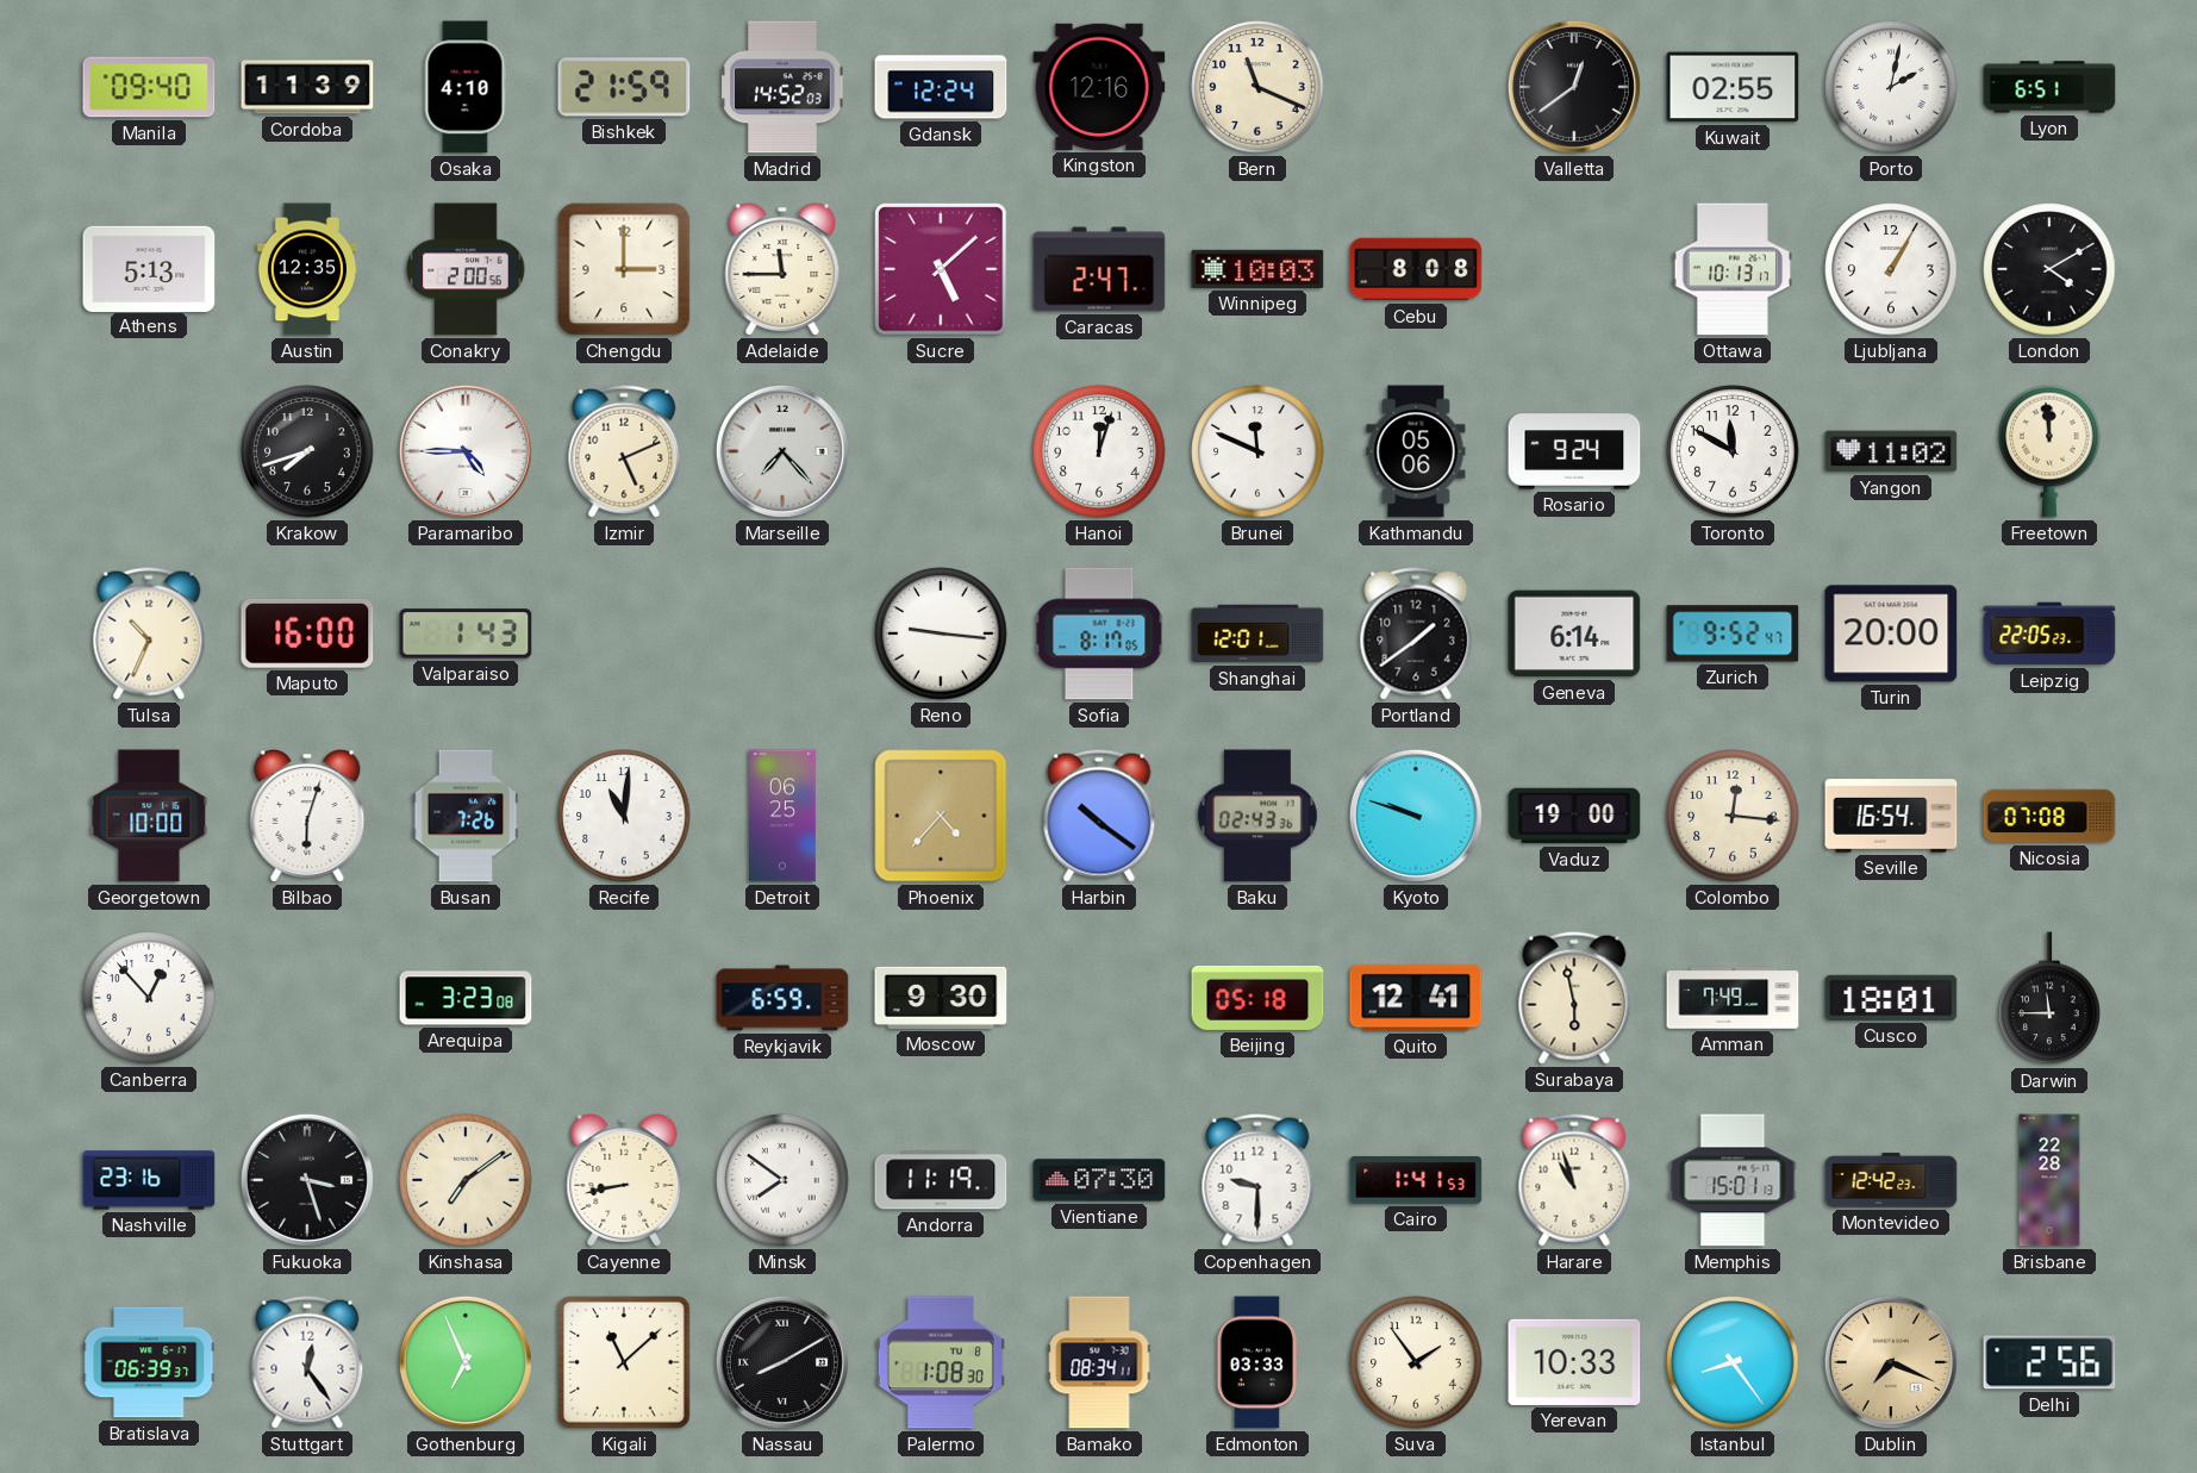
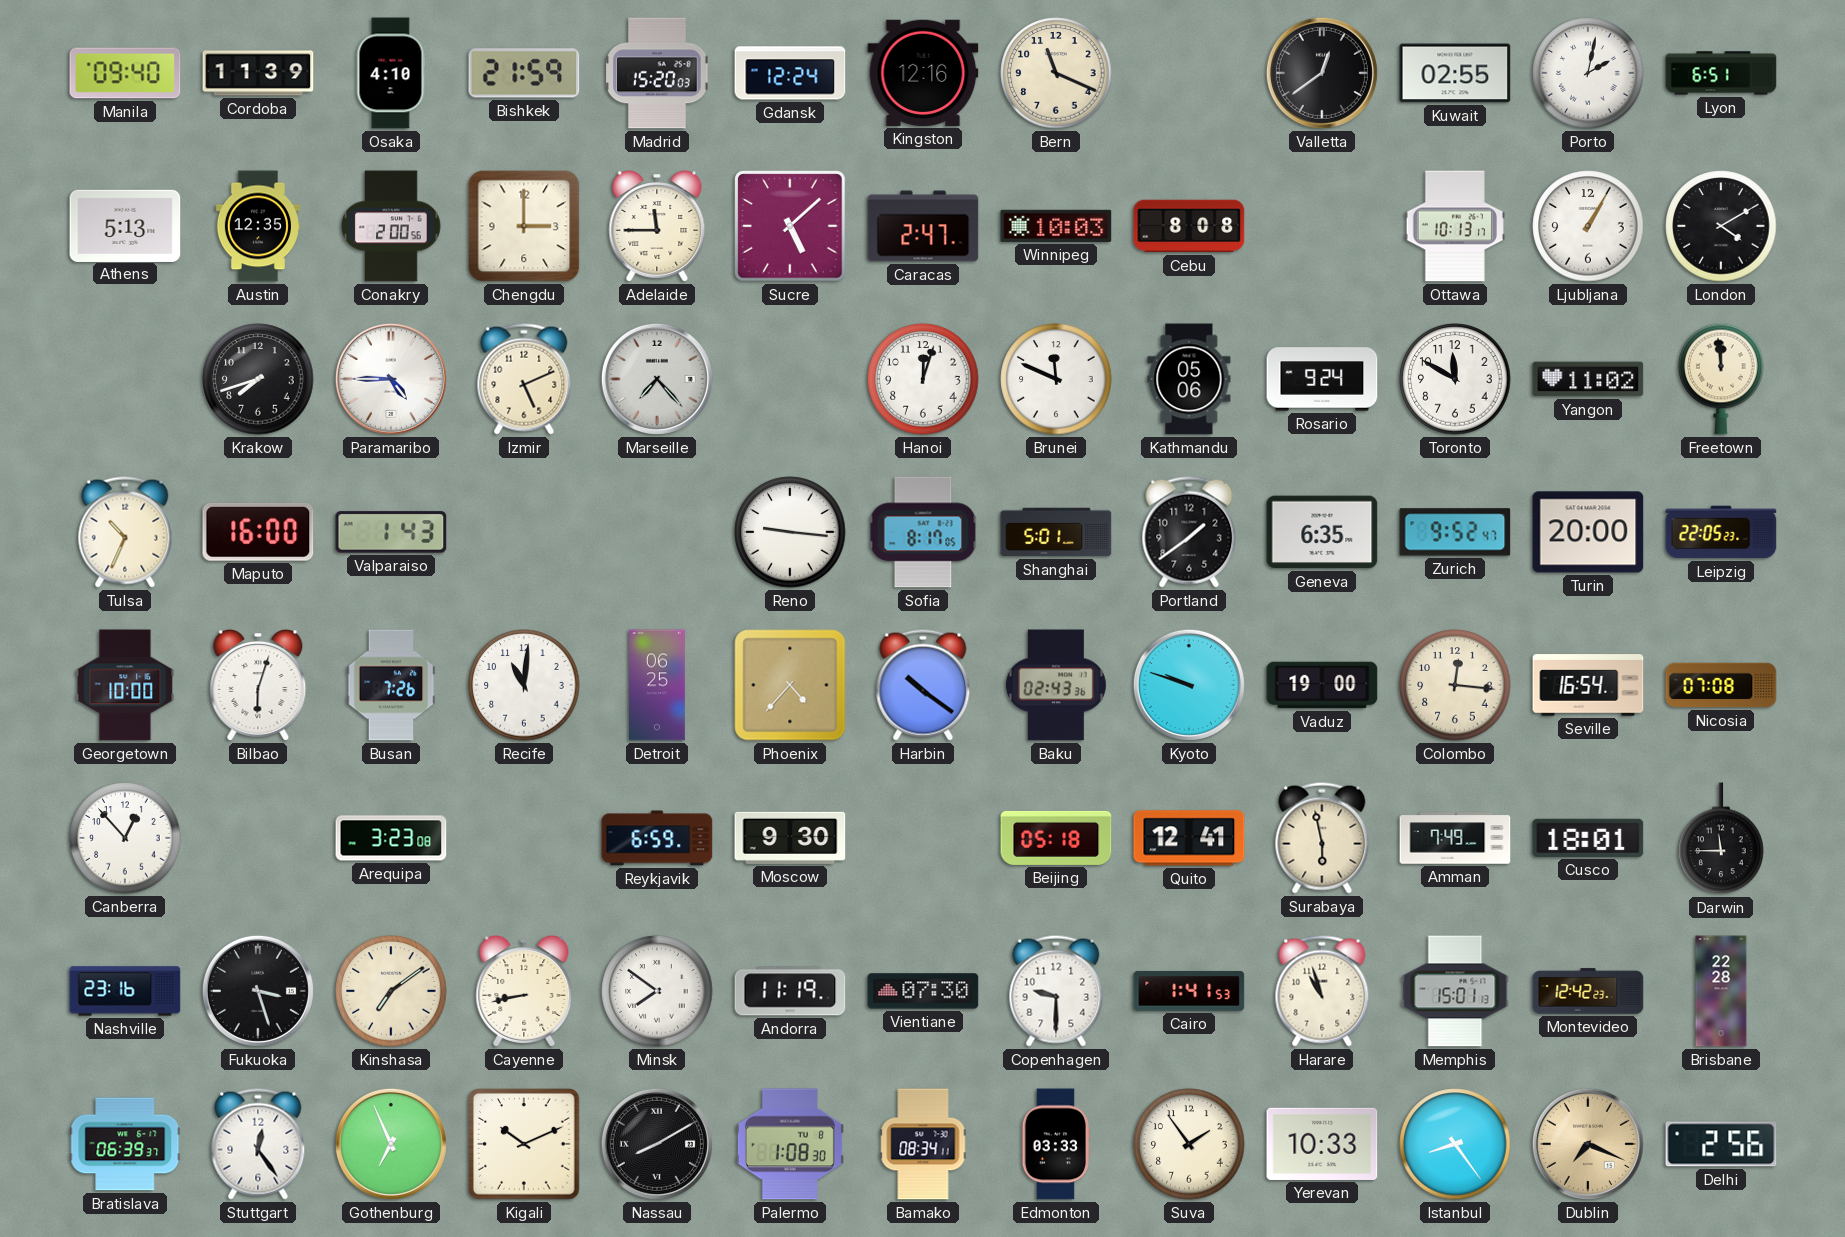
Madrid: 14:52 -> 15:20
Shanghai: 12:01 -> 5:01
Geneva: 6:14 -> 6:35
Kigali: 11:08 -> 10:11
